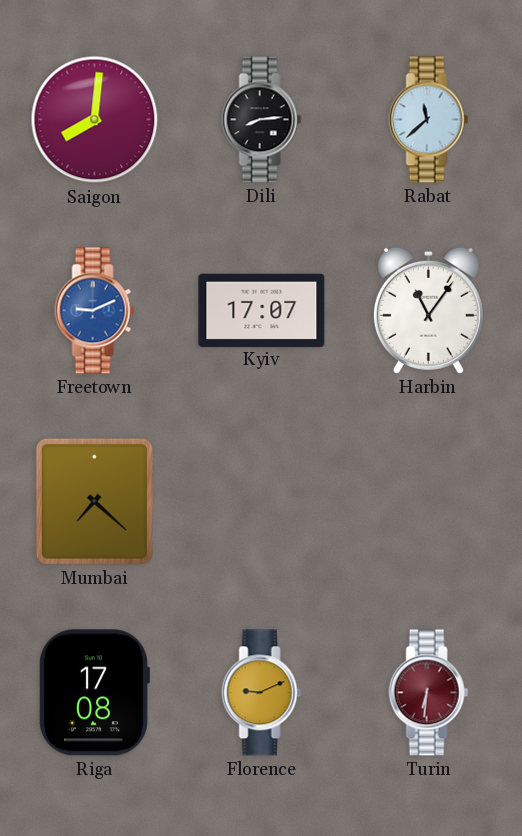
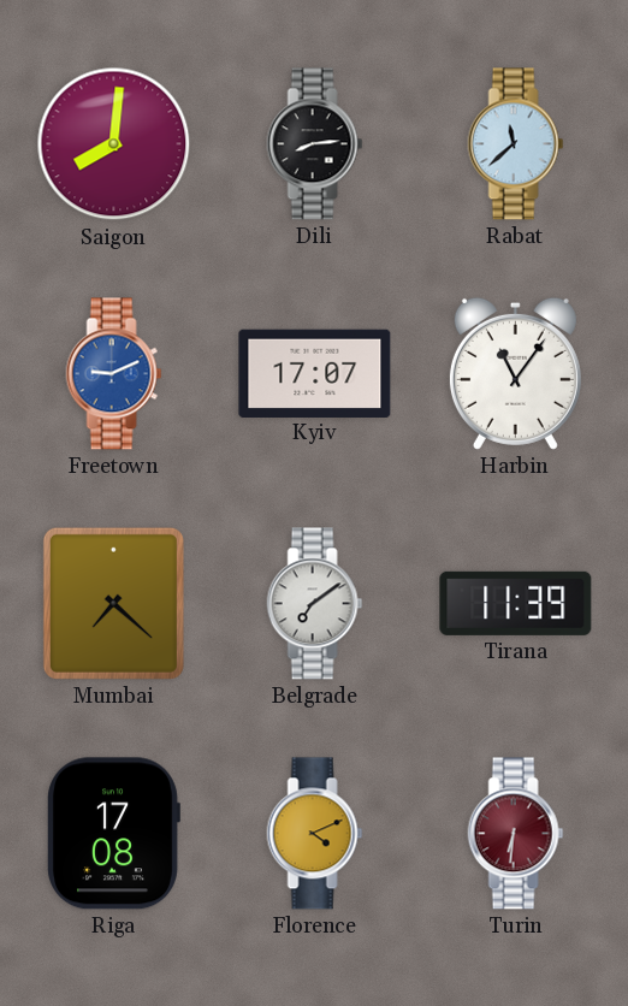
Belgrade: none -> 7:09
Tirana: none -> 11:39
Florence: 9:11 -> 4:11
